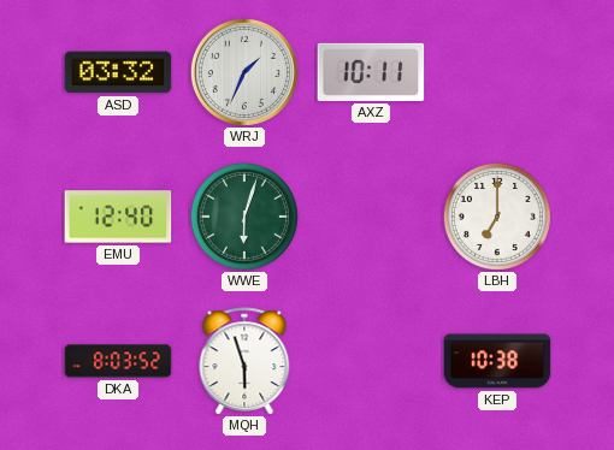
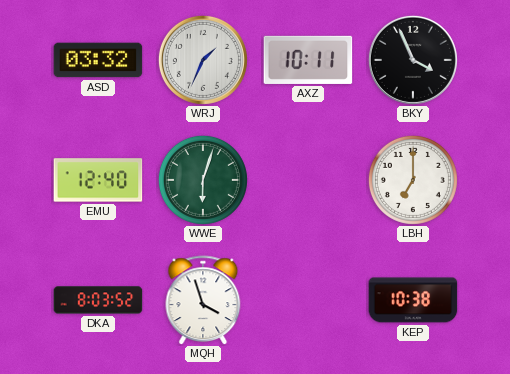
BKY: none -> 3:56
MQH: 5:57 -> 3:57
